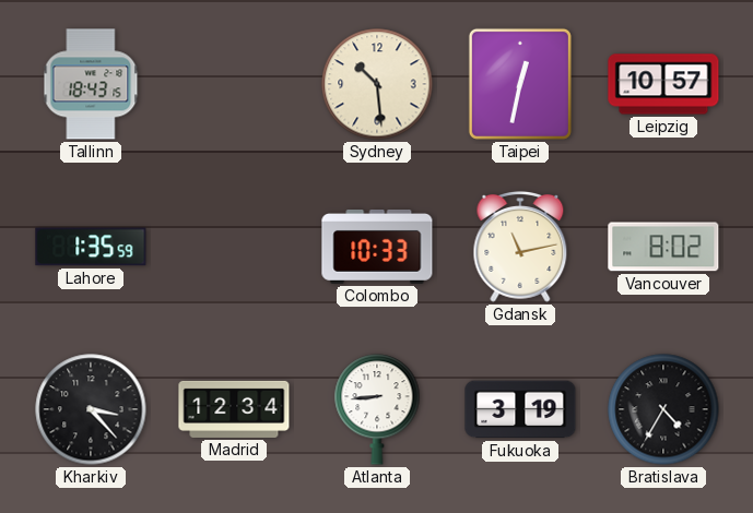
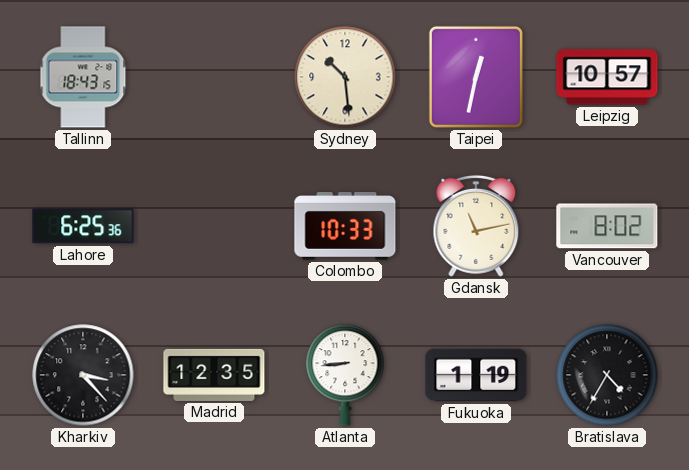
Lahore: 1:35 -> 6:25
Madrid: 12:34 -> 12:35
Fukuoka: 3:19 -> 1:19
